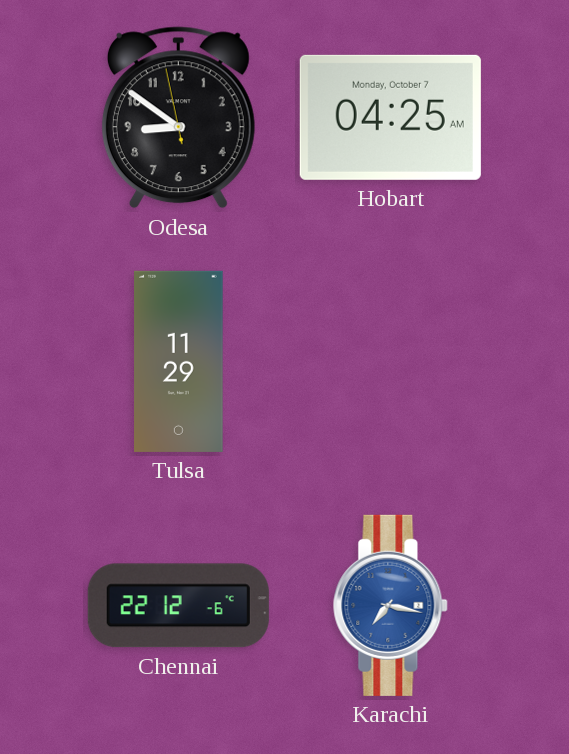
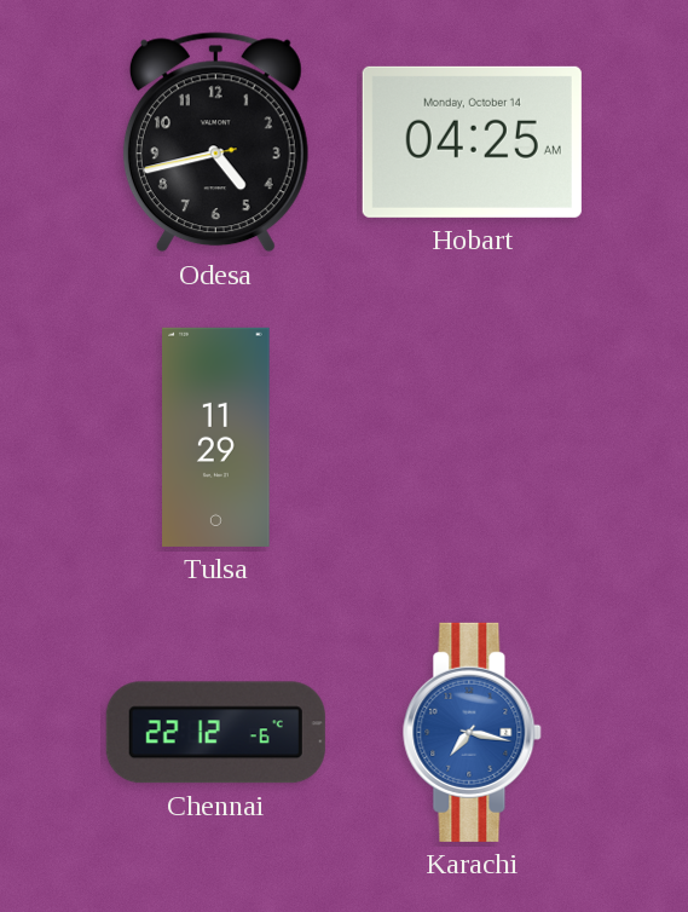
Odesa: 8:50 -> 4:42
Hobart date: Monday, October 7 -> Monday, October 14
